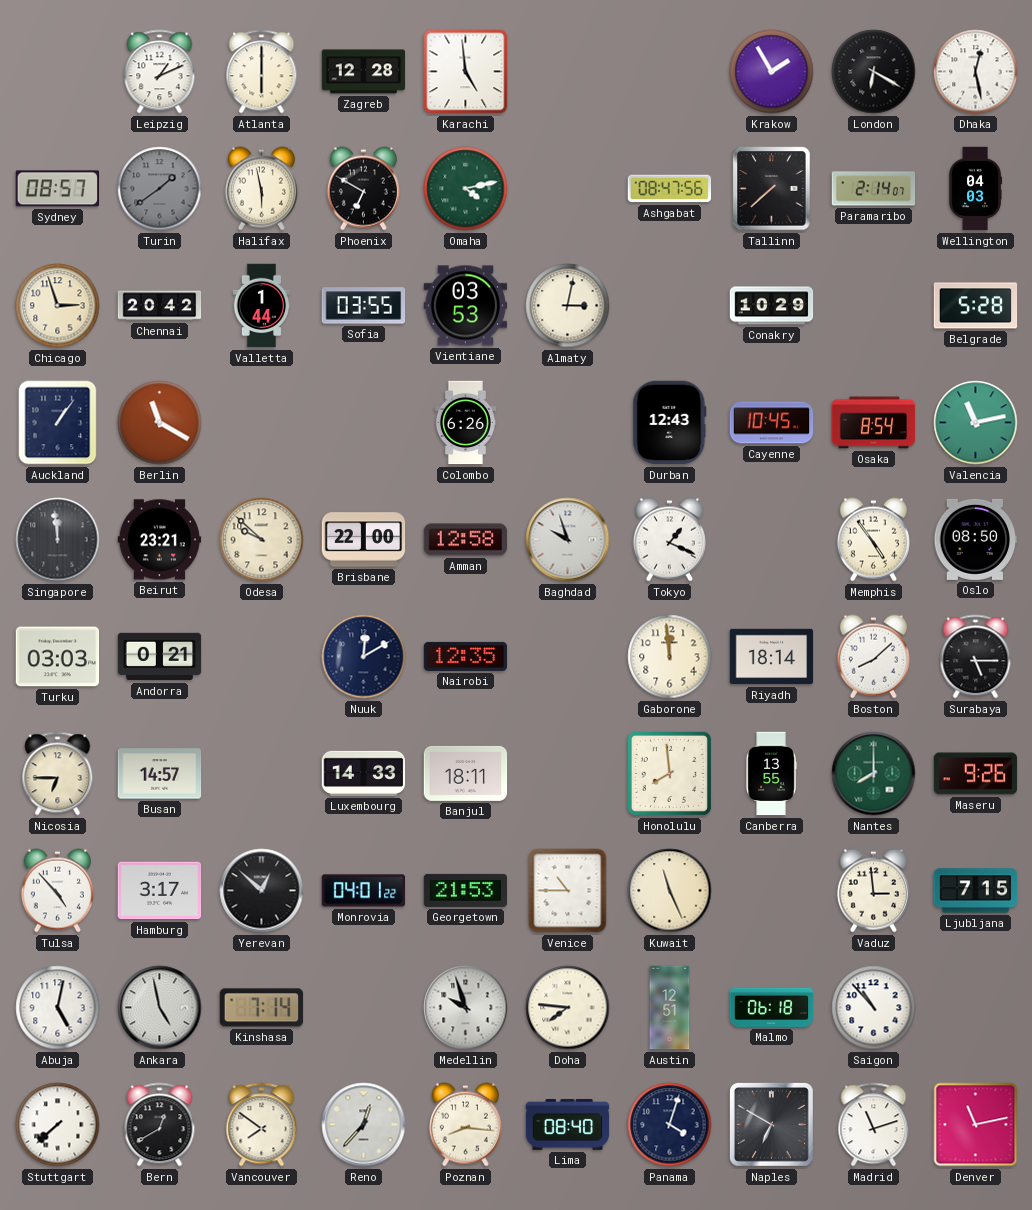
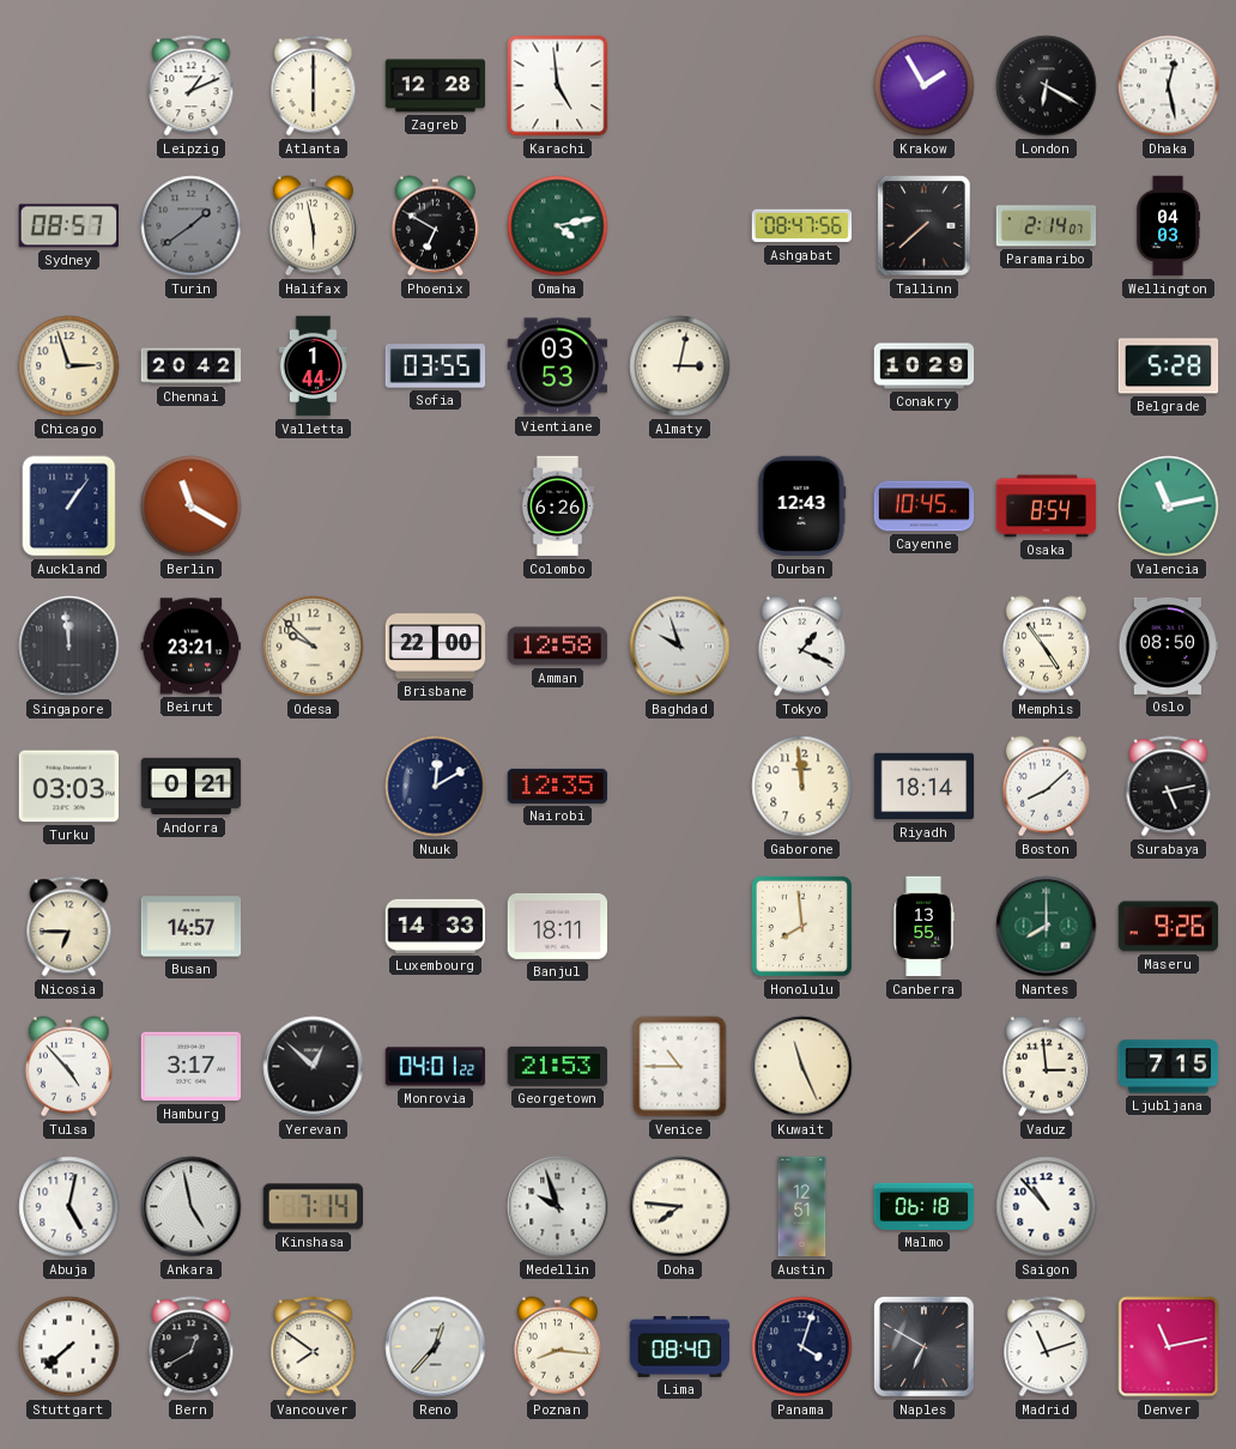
Surabaya: 5:15 -> 5:13
